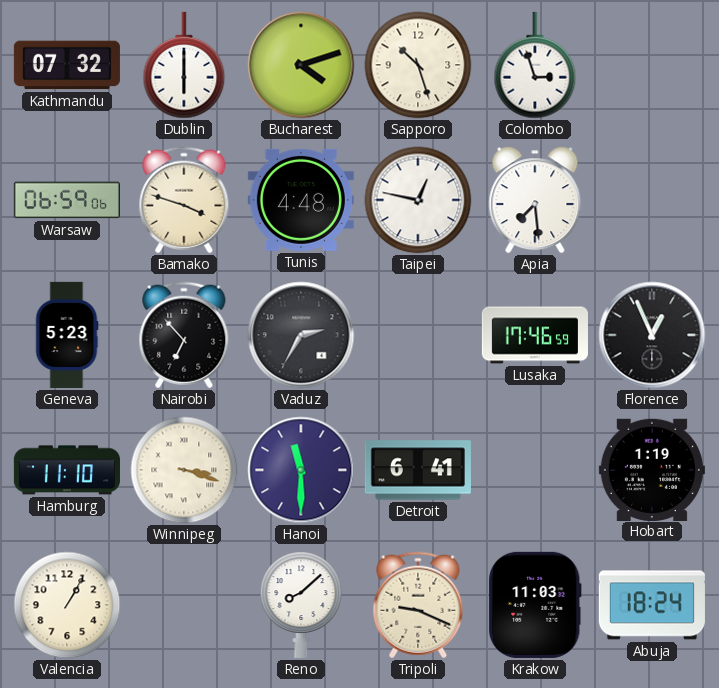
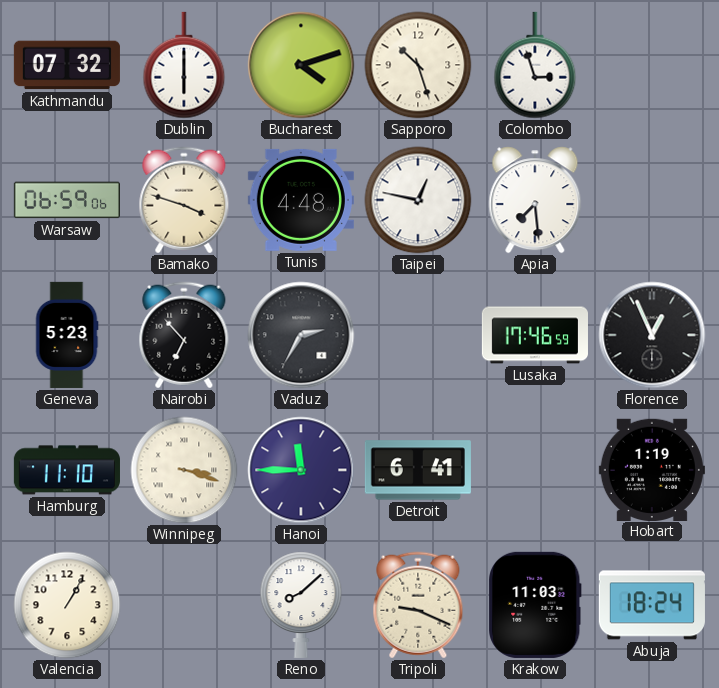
Hanoi: 11:30 -> 11:45
